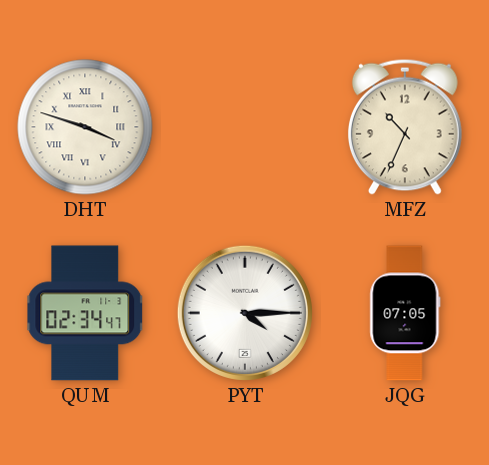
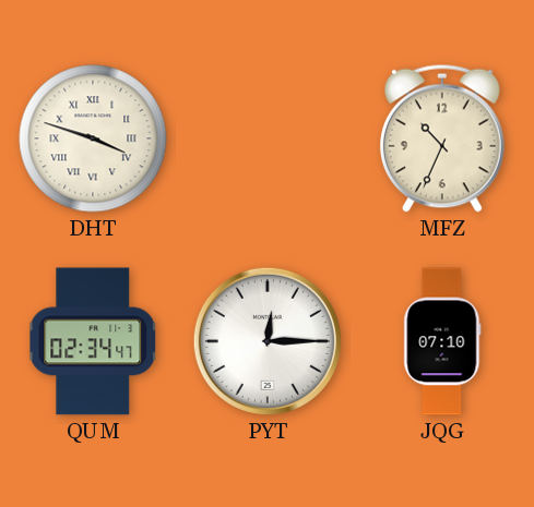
PYT: 4:15 -> 12:15
JQG: 07:05 -> 07:10
